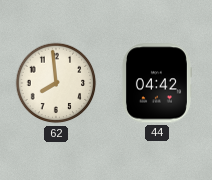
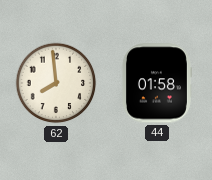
44: 04:42 -> 01:58
